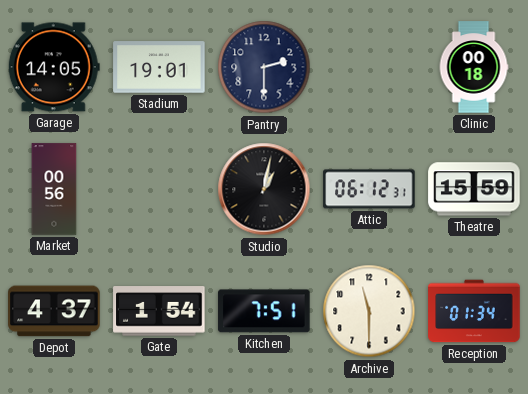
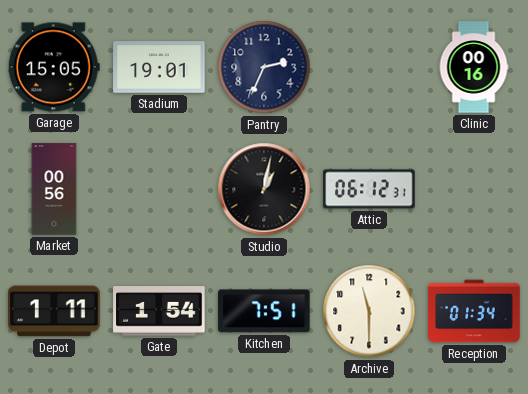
Garage: 14:05 -> 15:05
Pantry: 2:30 -> 2:34
Clinic: 00:18 -> 00:16
Theatre: 15:59 -> none
Depot: 4:37 -> 1:11
